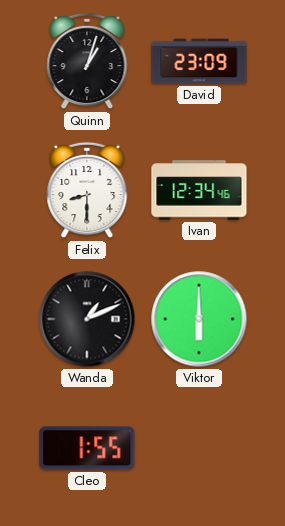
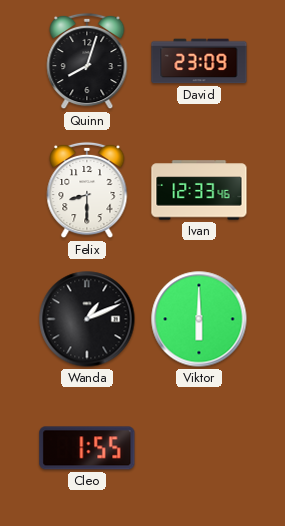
Quinn: 1:03 -> 8:03
Ivan: 12:34 -> 12:33
